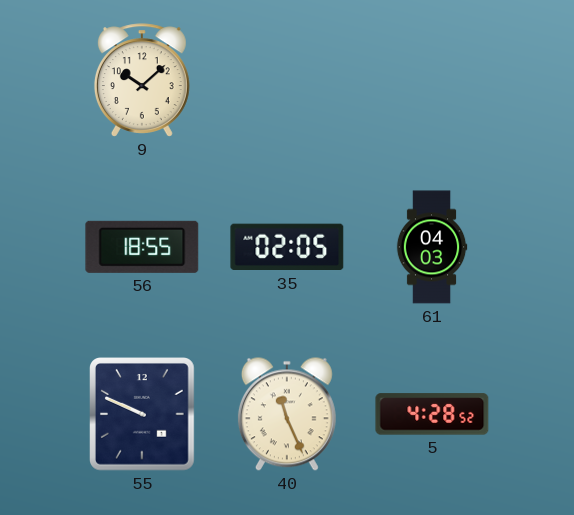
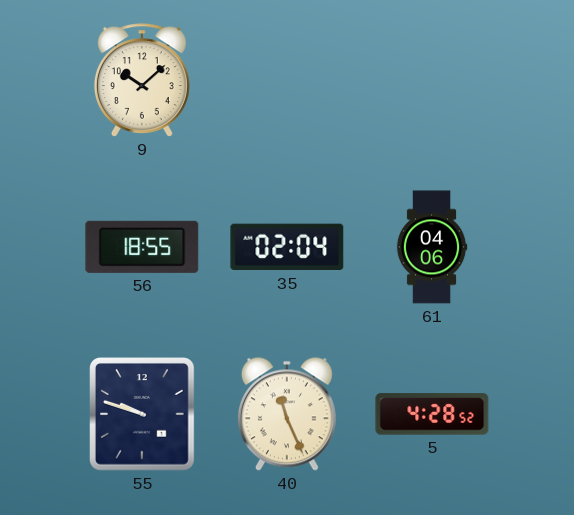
35: 02:05 -> 02:04
61: 04:03 -> 04:06
55: 9:49 -> 9:48
